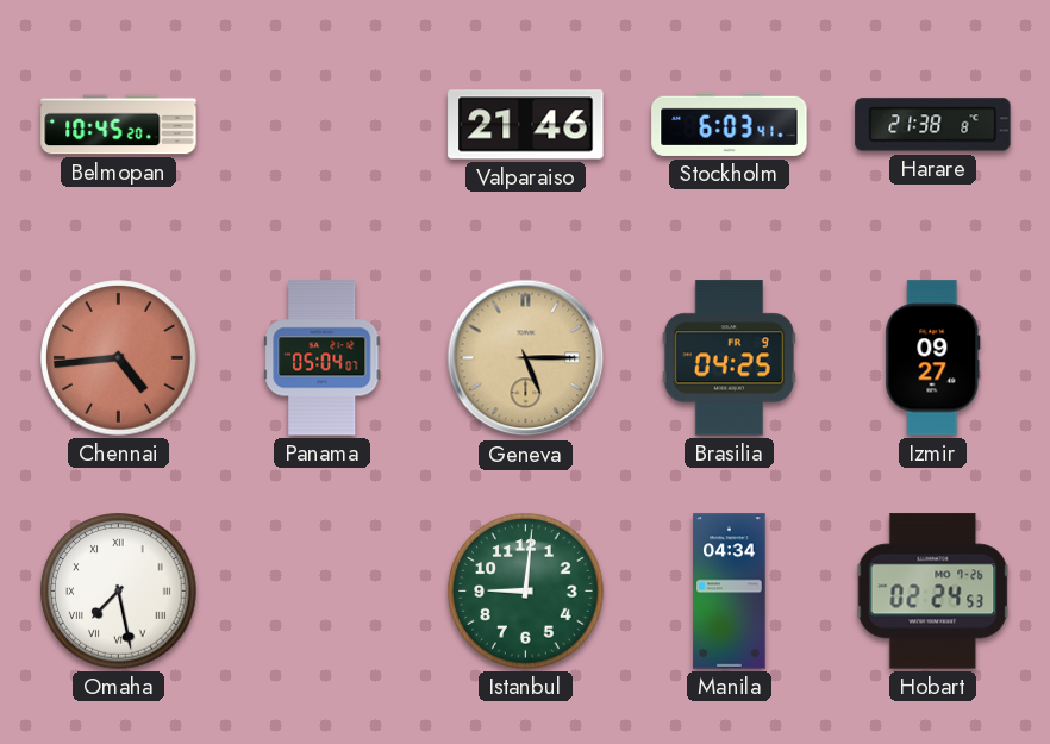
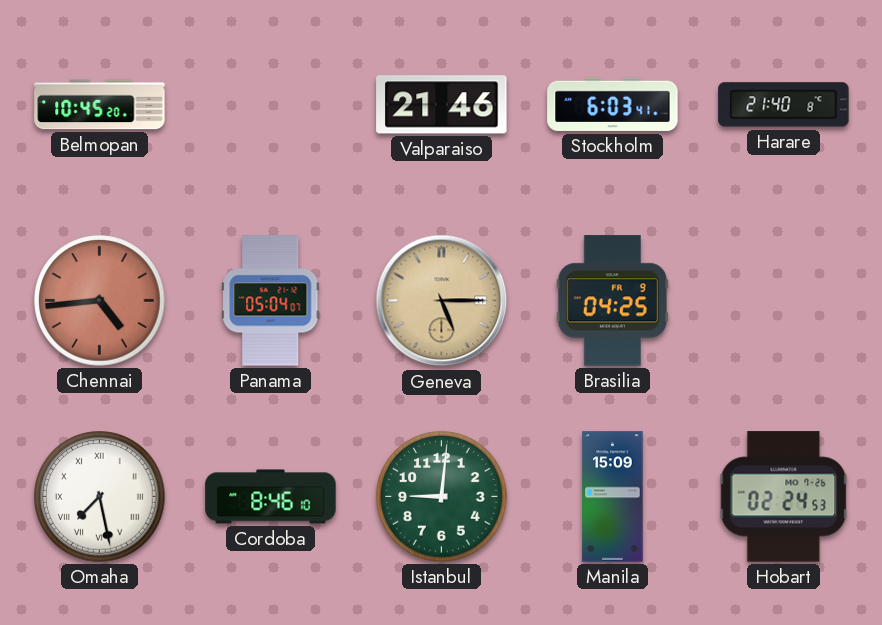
Harare: 21:38 -> 21:40
Izmir: 09:27 -> none
Cordoba: none -> 8:46
Manila: 04:34 -> 15:09
